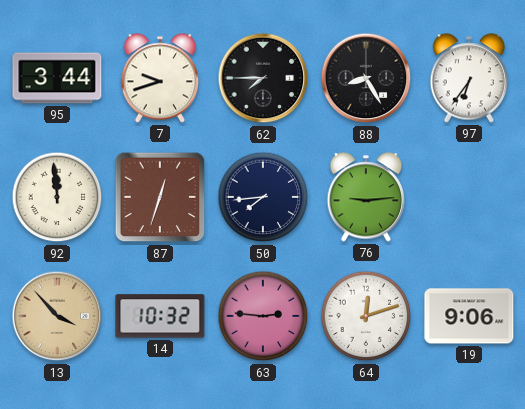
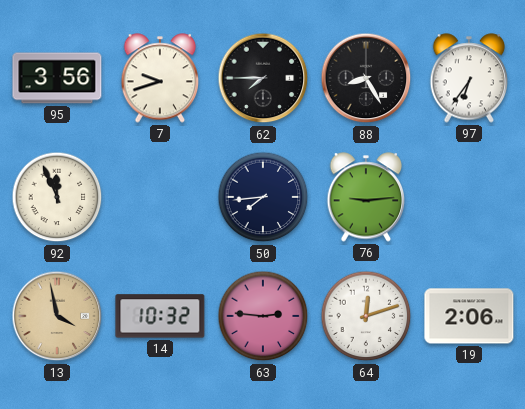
95: 3:44 -> 3:56
92: 11:59 -> 11:56
87: 12:33 -> none
13: 3:53 -> 3:58
19: 9:06 -> 2:06
